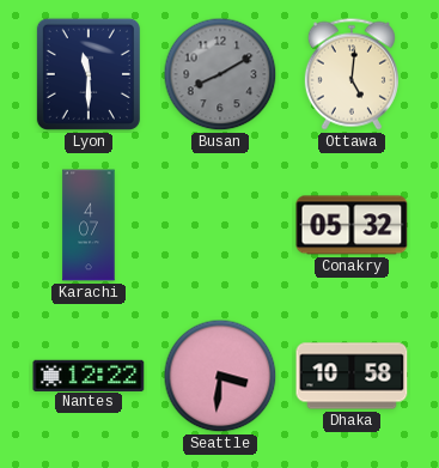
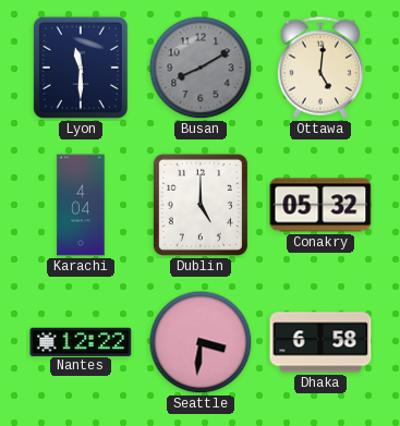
Karachi: 4:07 -> 4:04
Dublin: none -> 5:00
Dhaka: 10:58 -> 6:58
